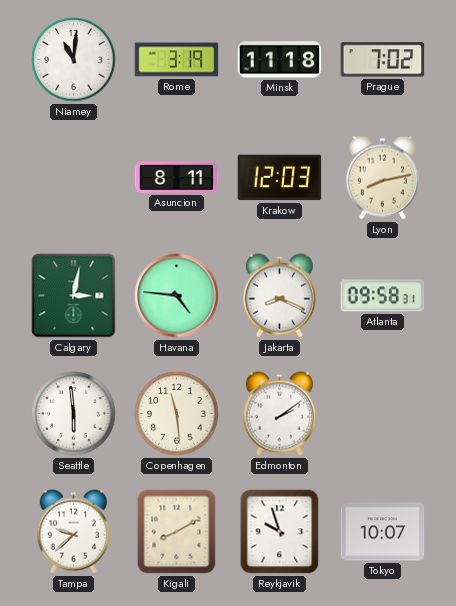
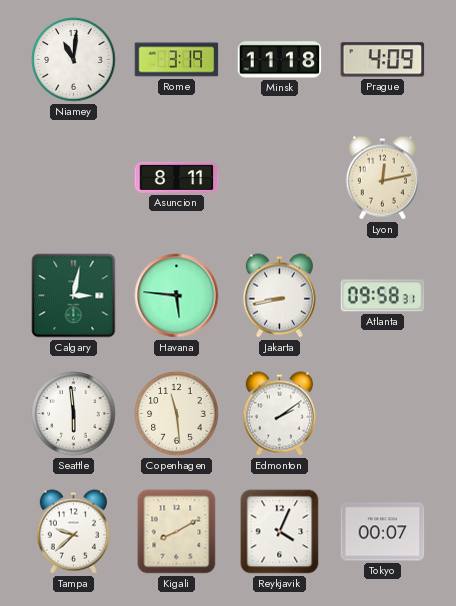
Prague: 7:02 -> 4:09
Krakow: 12:03 -> none
Lyon: 8:13 -> 12:13
Havana: 4:46 -> 5:46
Jakarta: 8:19 -> 8:43
Reykjavik: 9:57 -> 4:04
Tokyo: 10:07 -> 00:07
